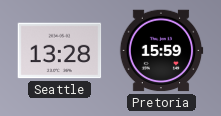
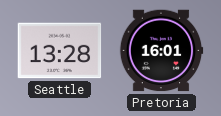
Pretoria: 15:59 -> 16:01
